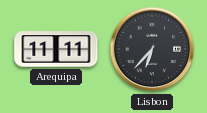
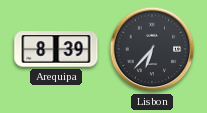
Arequipa: 11:11 -> 8:39
